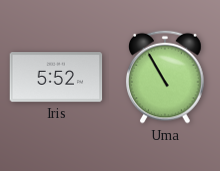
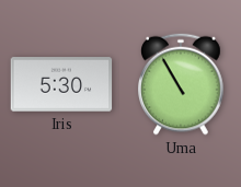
Iris: 5:52 -> 5:30
